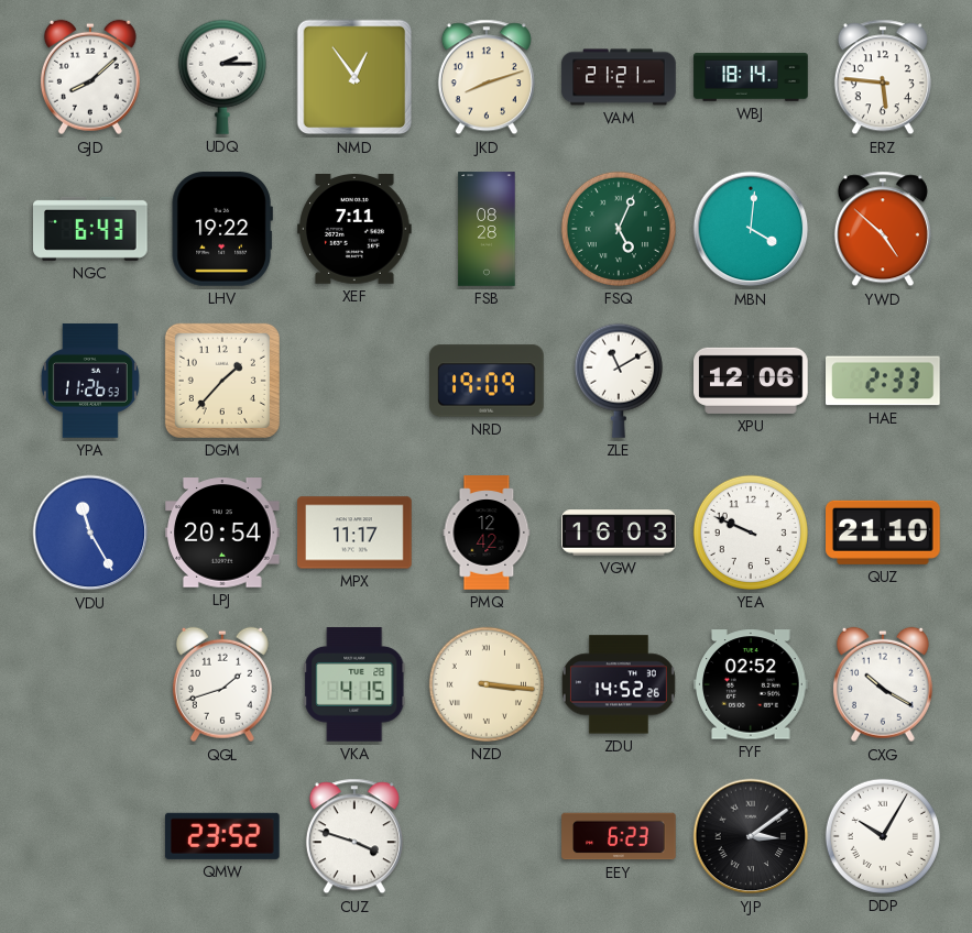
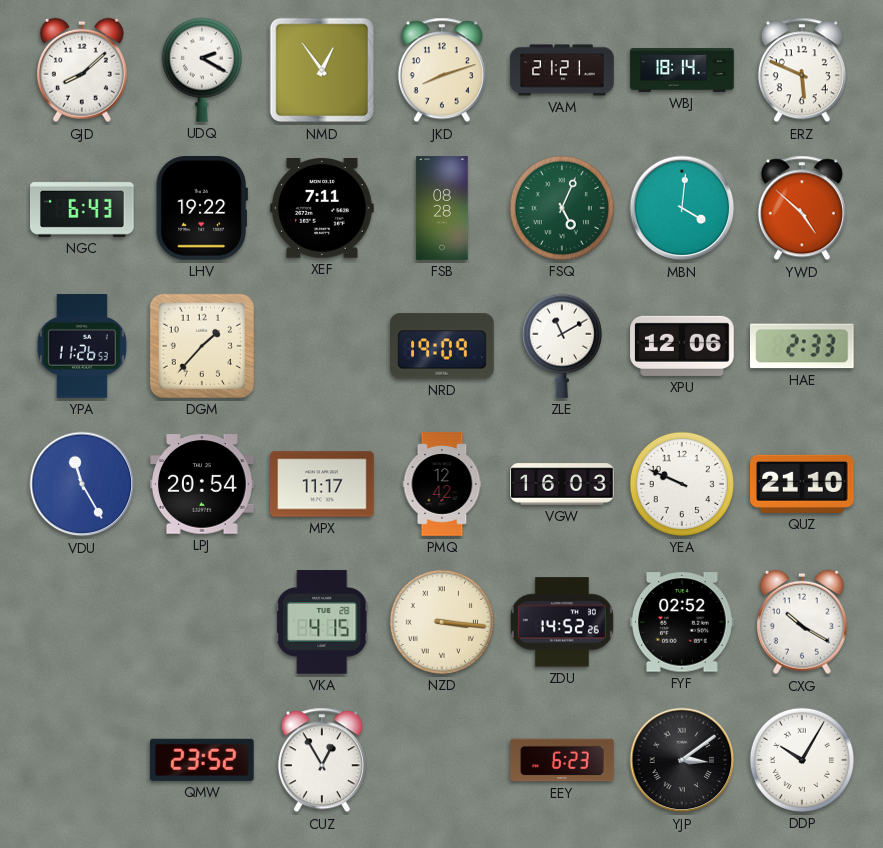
UDQ: 2:15 -> 2:20
ERZ: 5:46 -> 5:49
QGL: 1:42 -> none
CUZ: 3:48 -> 12:55
